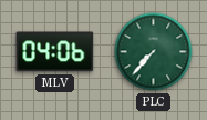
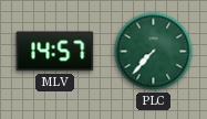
MLV: 04:06 -> 14:57
